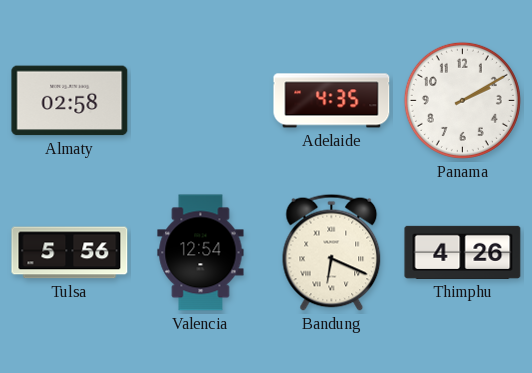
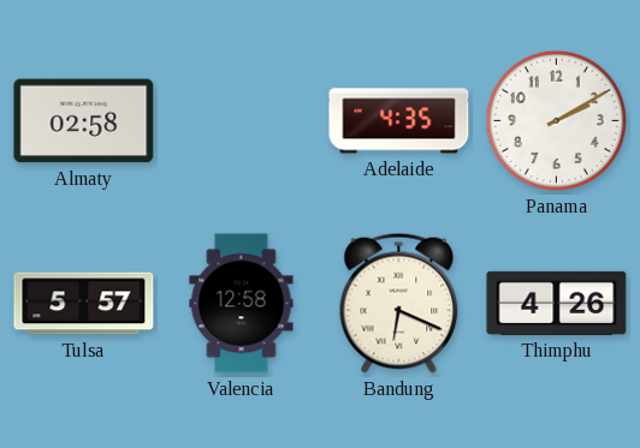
Tulsa: 5:56 -> 5:57
Valencia: 12:54 -> 12:58
